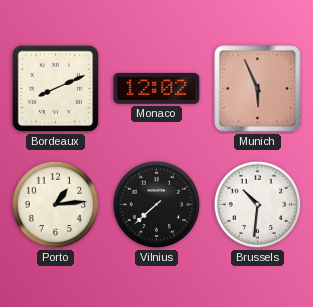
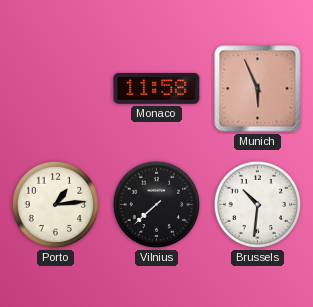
Bordeaux: 8:11 -> none
Monaco: 12:02 -> 11:58
